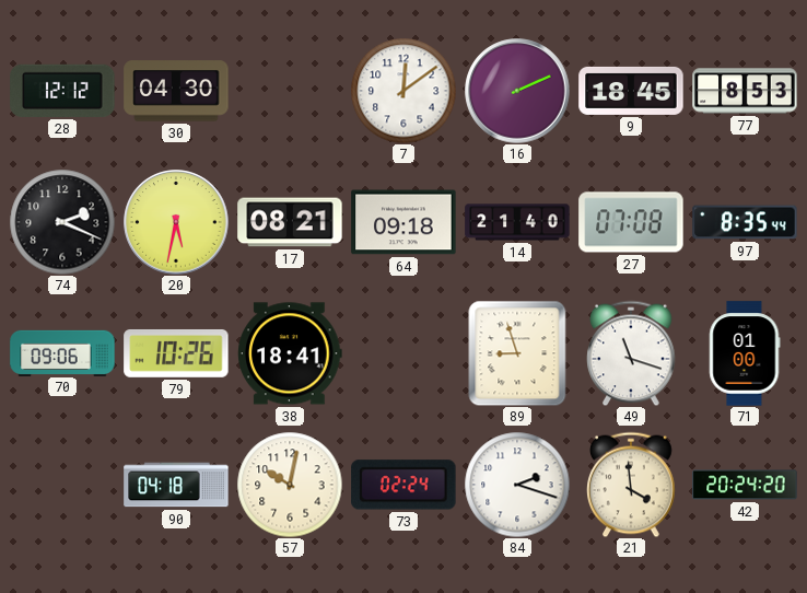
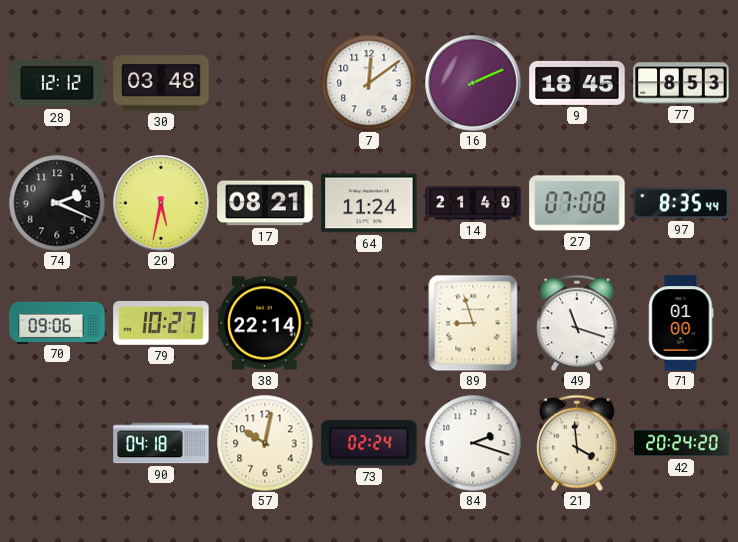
30: 04:30 -> 03:48
64: 09:18 -> 11:24
79: 10:26 -> 10:27
38: 18:41 -> 22:14
